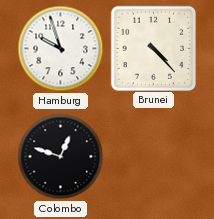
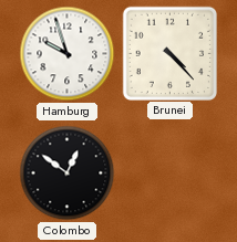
Colombo: 12:48 -> 12:51
